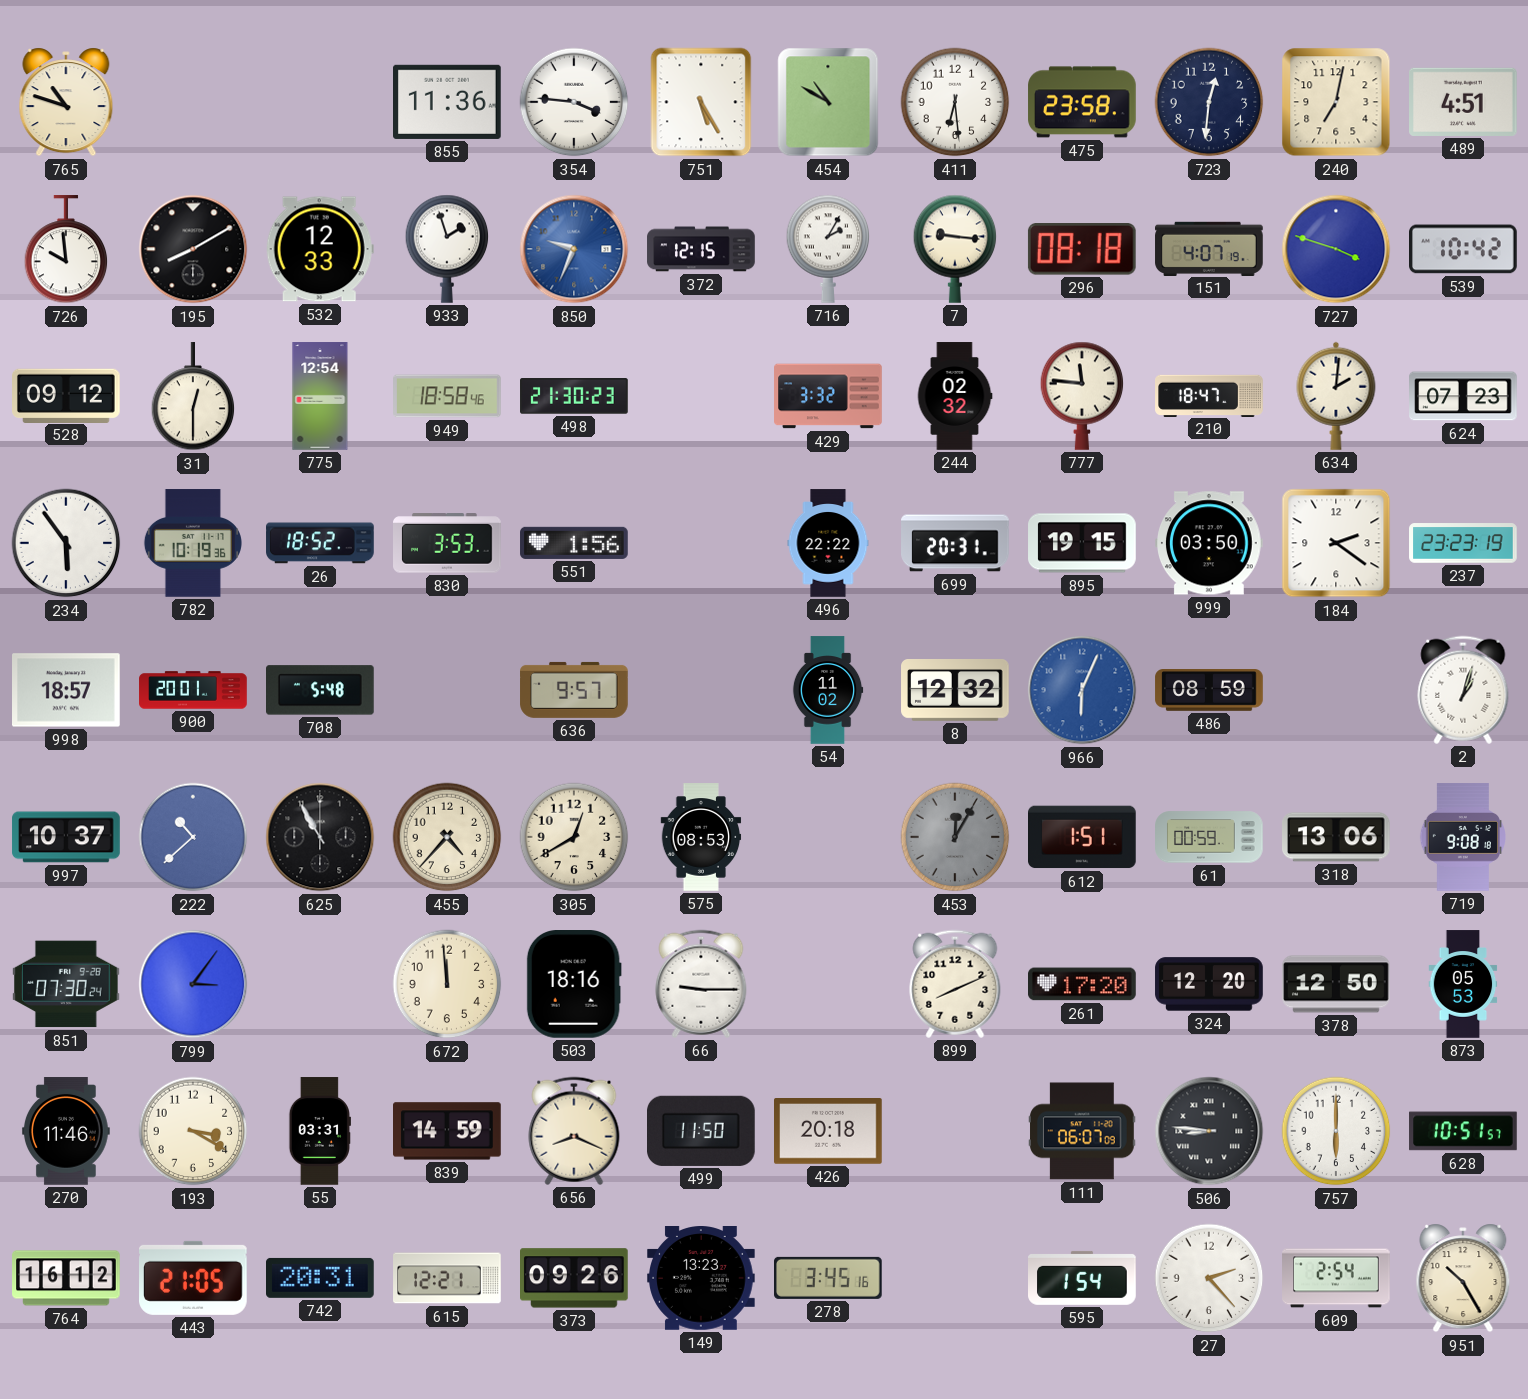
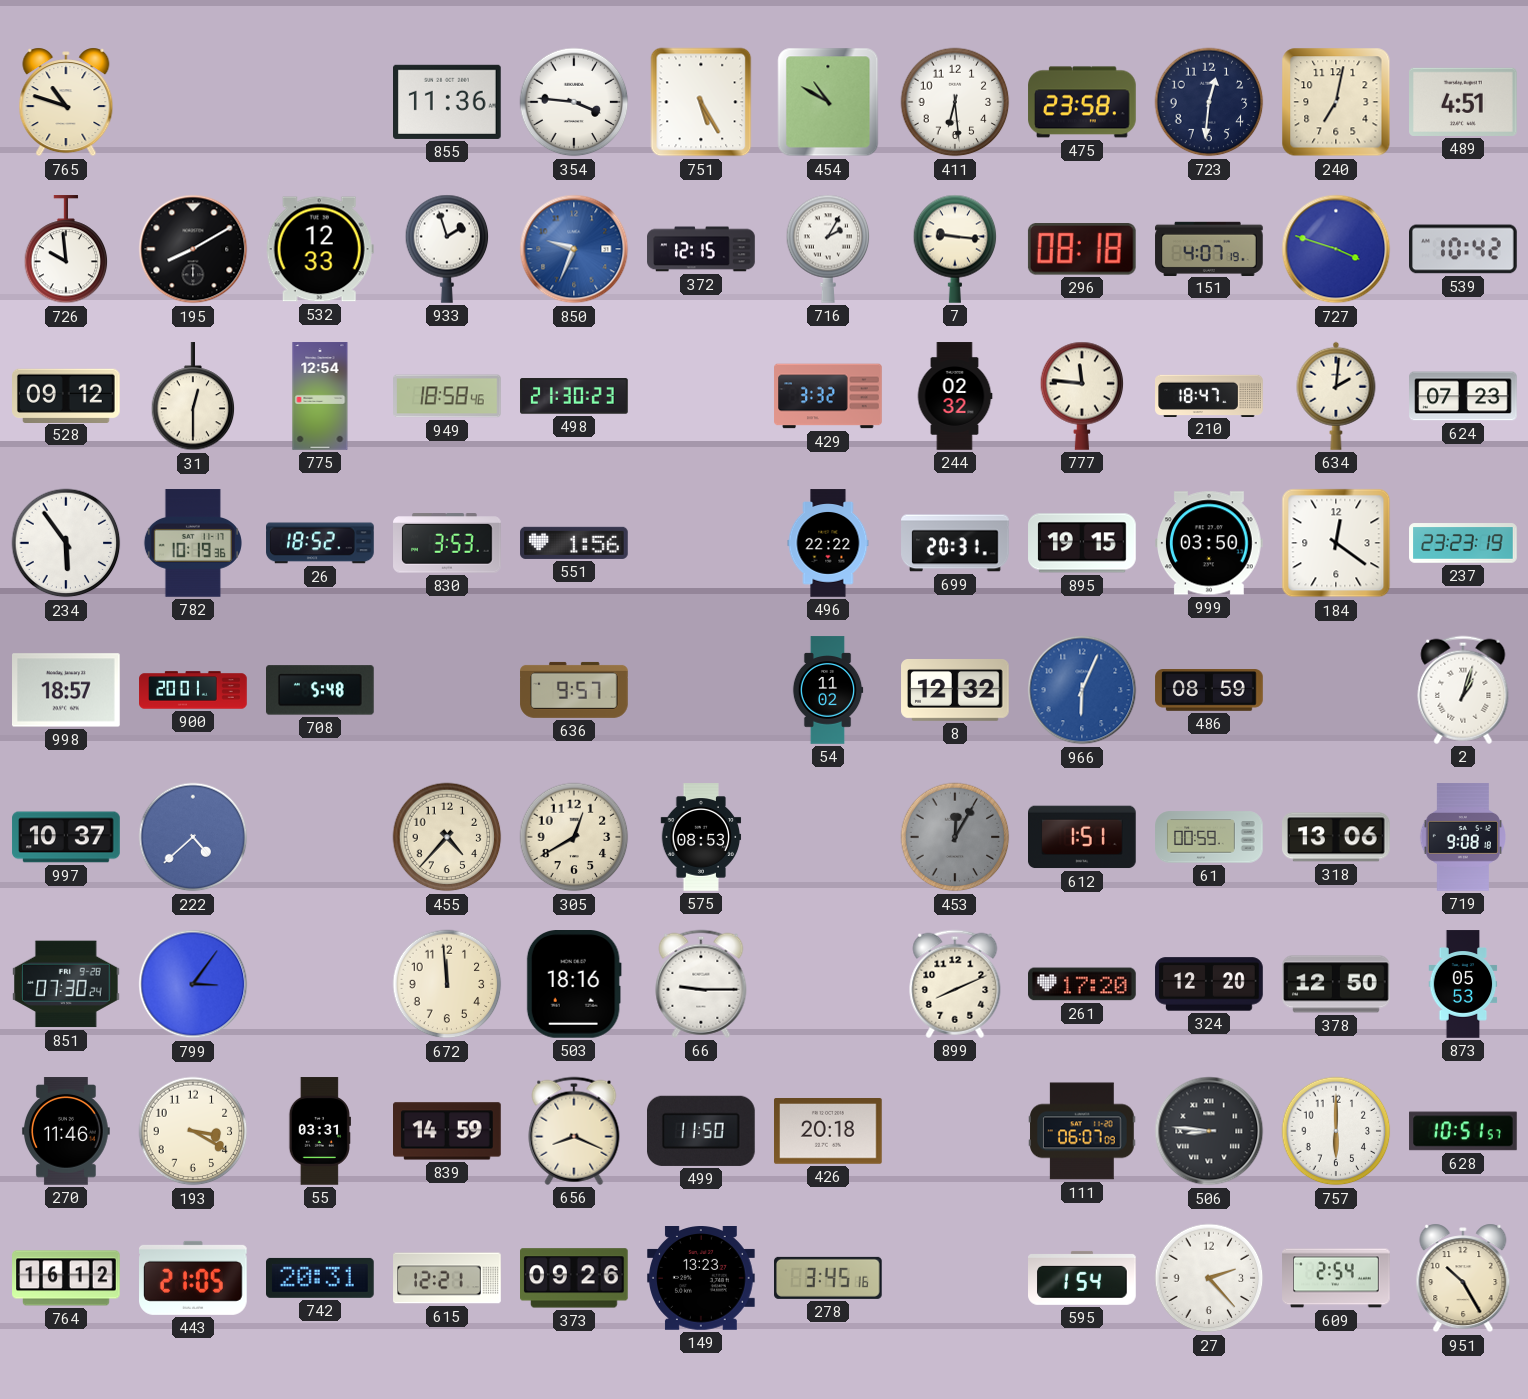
184: 2:21 -> 12:21
222: 10:38 -> 4:38
625: 10:55 -> none
